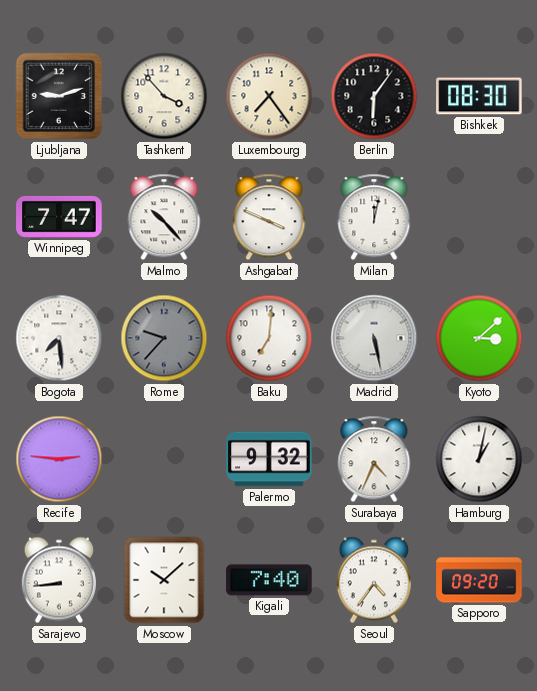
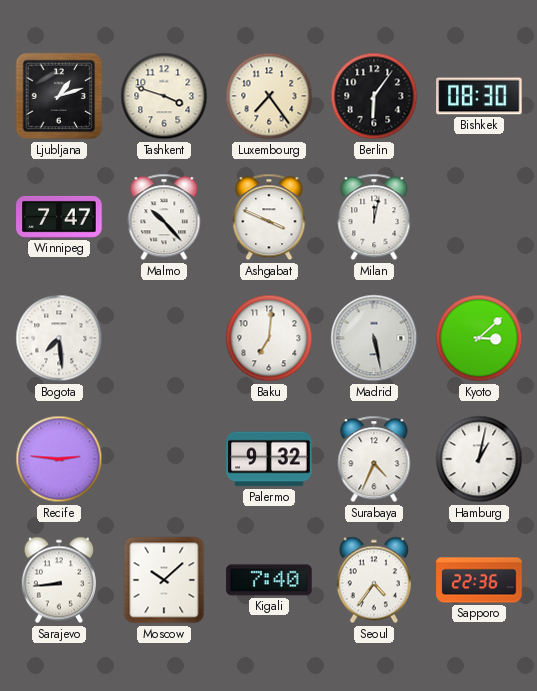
Ljubljana: 9:12 -> 1:12
Tashkent: 3:53 -> 3:48
Rome: 9:37 -> none
Sapporo: 09:20 -> 22:36
